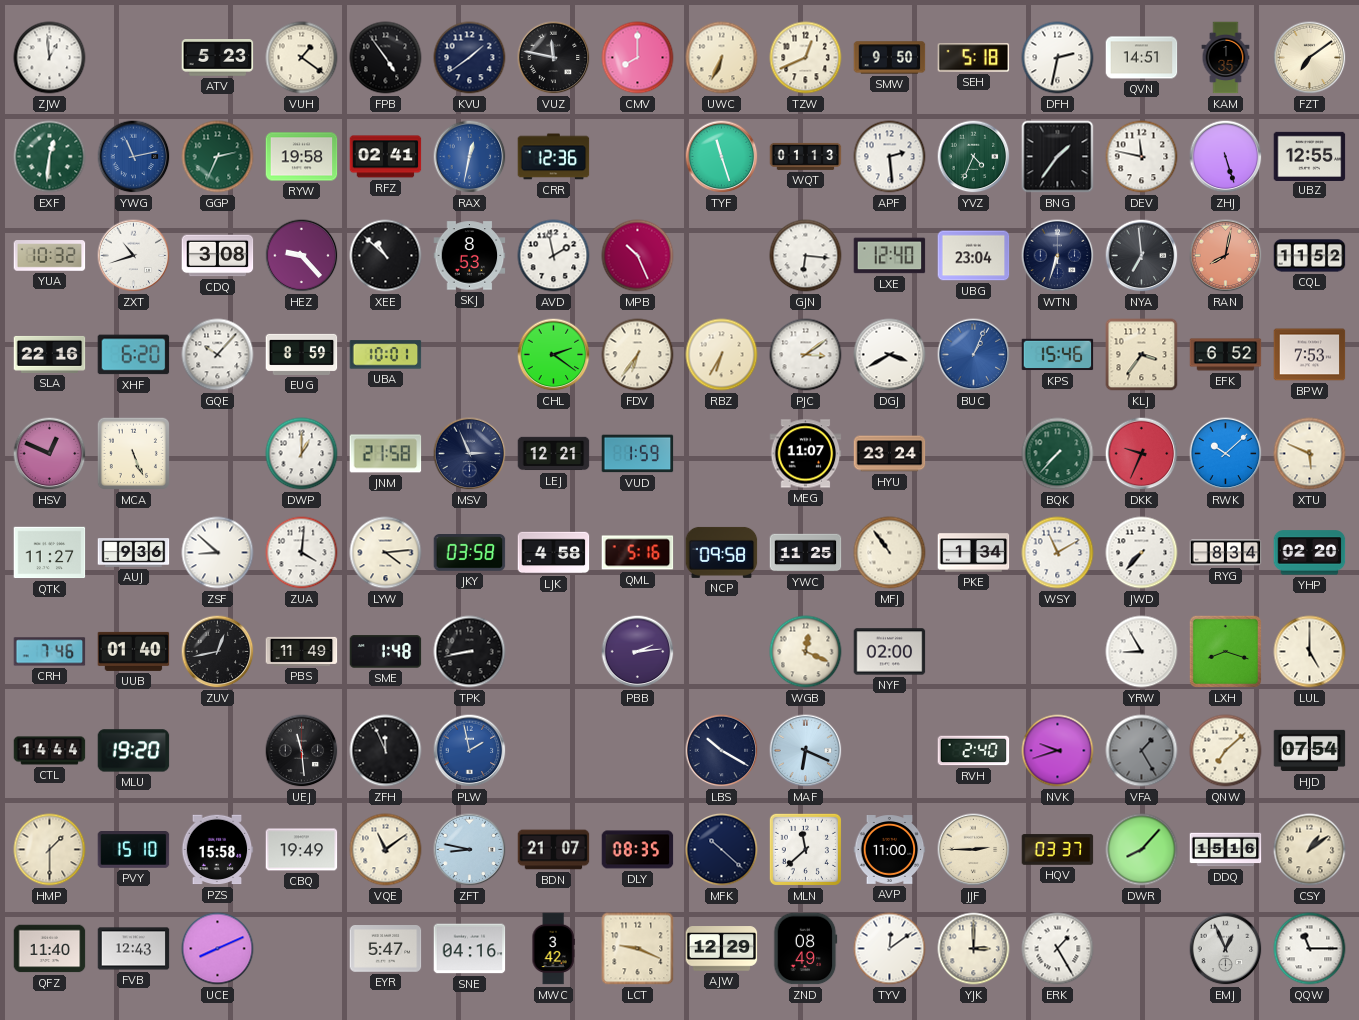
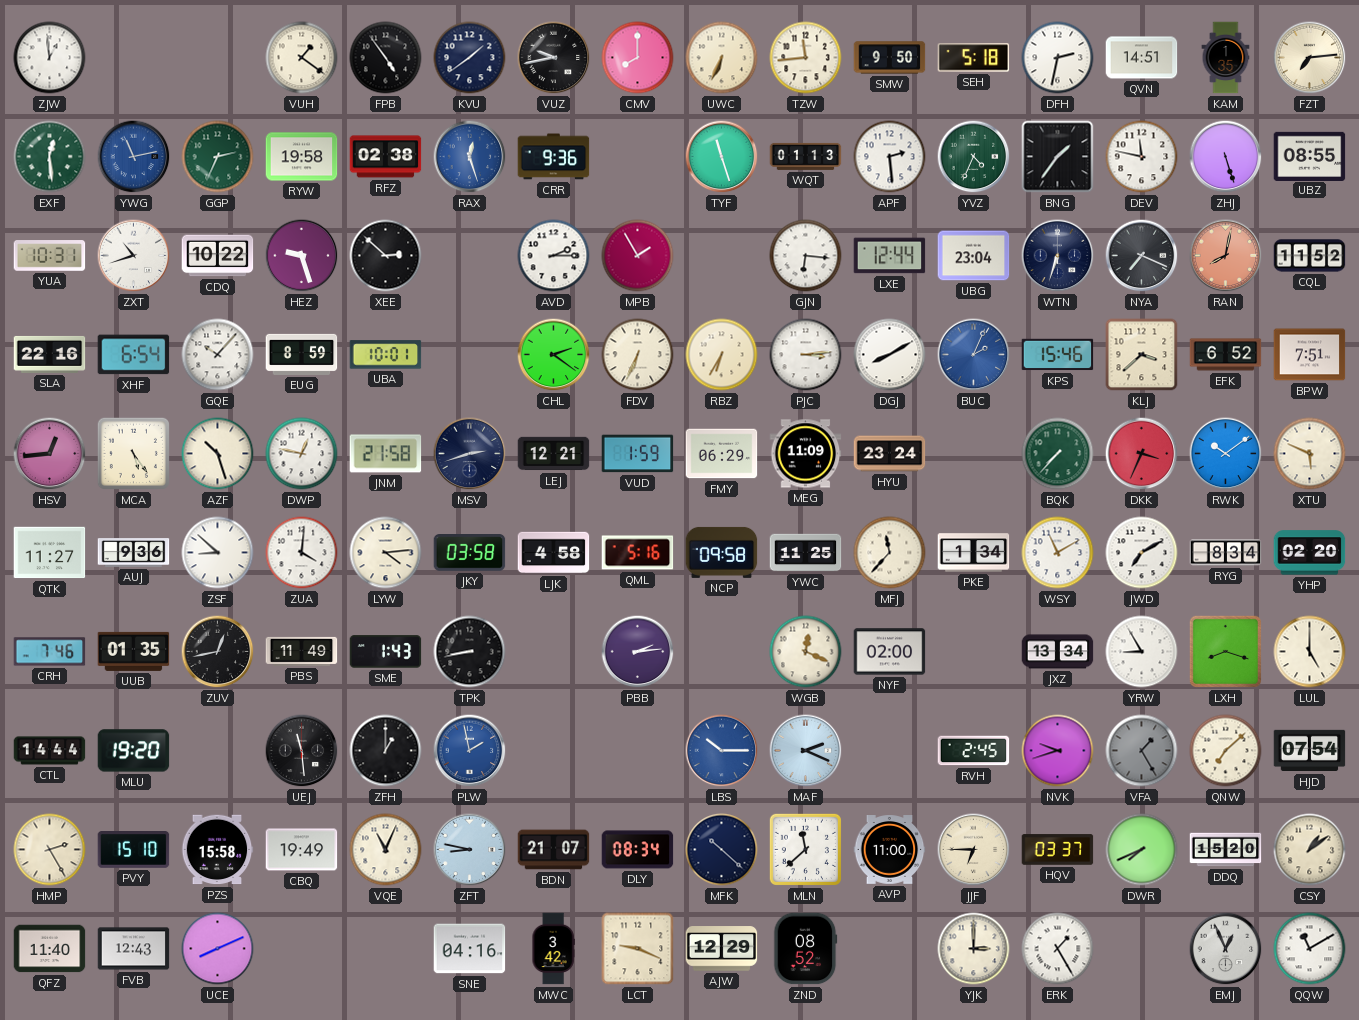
ATV: 5:23 -> none
VUZ: 11:47 -> 9:43
TZW: 12:41 -> 11:44
FZT: 7:09 -> 7:14
EXF: 12:31 -> 12:29
RFZ: 02:41 -> 02:38
RAX: 12:32 -> 12:27
CRR: 12:36 -> 9:36
UBZ: 12:55 -> 08:55
YUA: 10:32 -> 10:31
CDQ: 3:08 -> 10:22
HEZ: 9:23 -> 9:27
XEE: 10:52 -> 2:52
SKJ: 8:53 -> none
AVD: 1:58 -> 2:15
MPB: 10:26 -> 1:55
LXE: 12:40 -> 12:44
NYA: 6:59 -> 7:19
XHF: 6:20 -> 6:54
FDV: 6:36 -> 6:34
PJC: 3:09 -> 3:14
DGJ: 3:40 -> 8:10
BUC: 1:04 -> 2:04
KLJ: 3:36 -> 3:38
BPW: 7:53 -> 7:51
HSV: 12:49 -> 12:44
MCA: 5:26 -> 5:24
AZF: none -> 10:27
DWP: 1:00 -> 12:47
MSV: 2:56 -> 2:42
FMY: none -> 06:29
MEG: 11:07 -> 11:09
DKK: 9:34 -> 3:34
RWK: 10:08 -> 10:09
MFJ: 10:54 -> 11:37
JWD: 7:37 -> 7:10
UUB: 01:40 -> 01:35
SME: 1:48 -> 1:43
JXZ: none -> 13:34
ZFH: 11:56 -> 1:00
LBS: 10:20 -> 10:15
LBS dial: navy -> blue
MAF: 6:19 -> 2:19
RVH: 2:40 -> 2:45
HMP: 1:30 -> 2:25
VQE: 11:09 -> 11:04
DLY: 08:35 -> 08:34
JJF: 2:45 -> 6:45
DWR: 8:07 -> 7:41
DDQ: 15:16 -> 15:20
EYR: 5:47 -> none
ZND: 08:49 -> 08:52
TYV: 12:09 -> none
QQW: 11:15 -> 11:10
